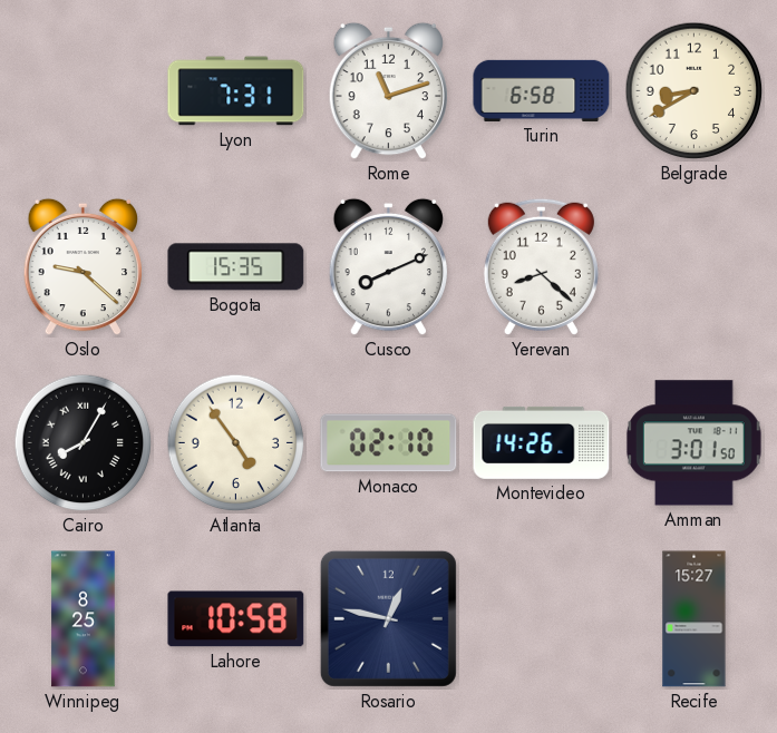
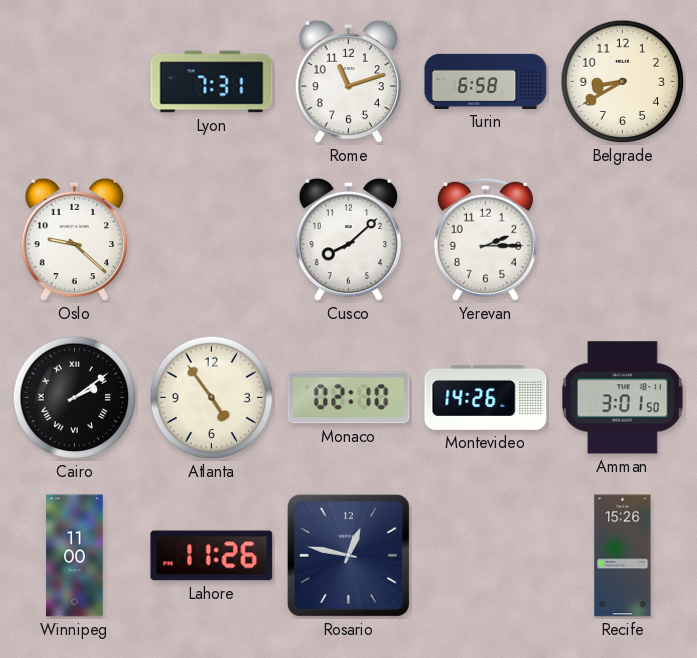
Bogota: 15:35 -> none
Cusco: 8:11 -> 8:08
Yerevan: 8:22 -> 2:15
Cairo: 8:05 -> 2:09
Winnipeg: 8:25 -> 11:00
Lahore: 10:58 -> 11:26
Recife: 15:27 -> 15:26
